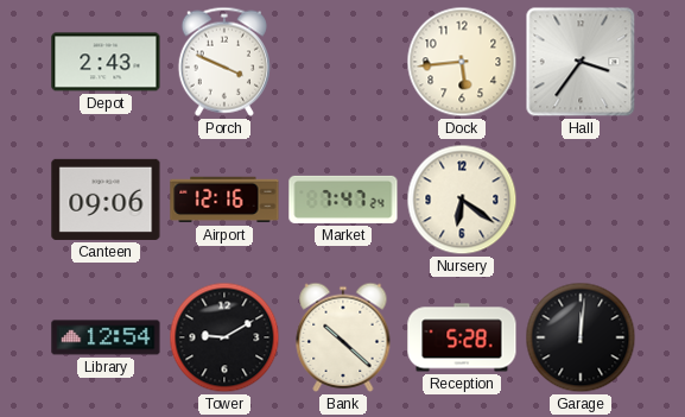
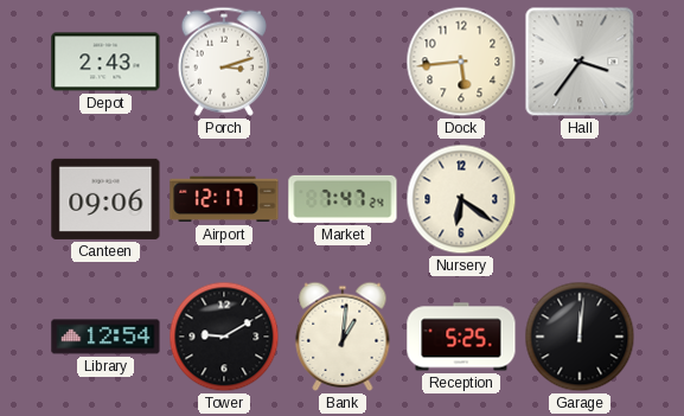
Porch: 3:49 -> 3:12
Airport: 12:16 -> 12:17
Bank: 10:22 -> 1:01
Reception: 5:28 -> 5:25
